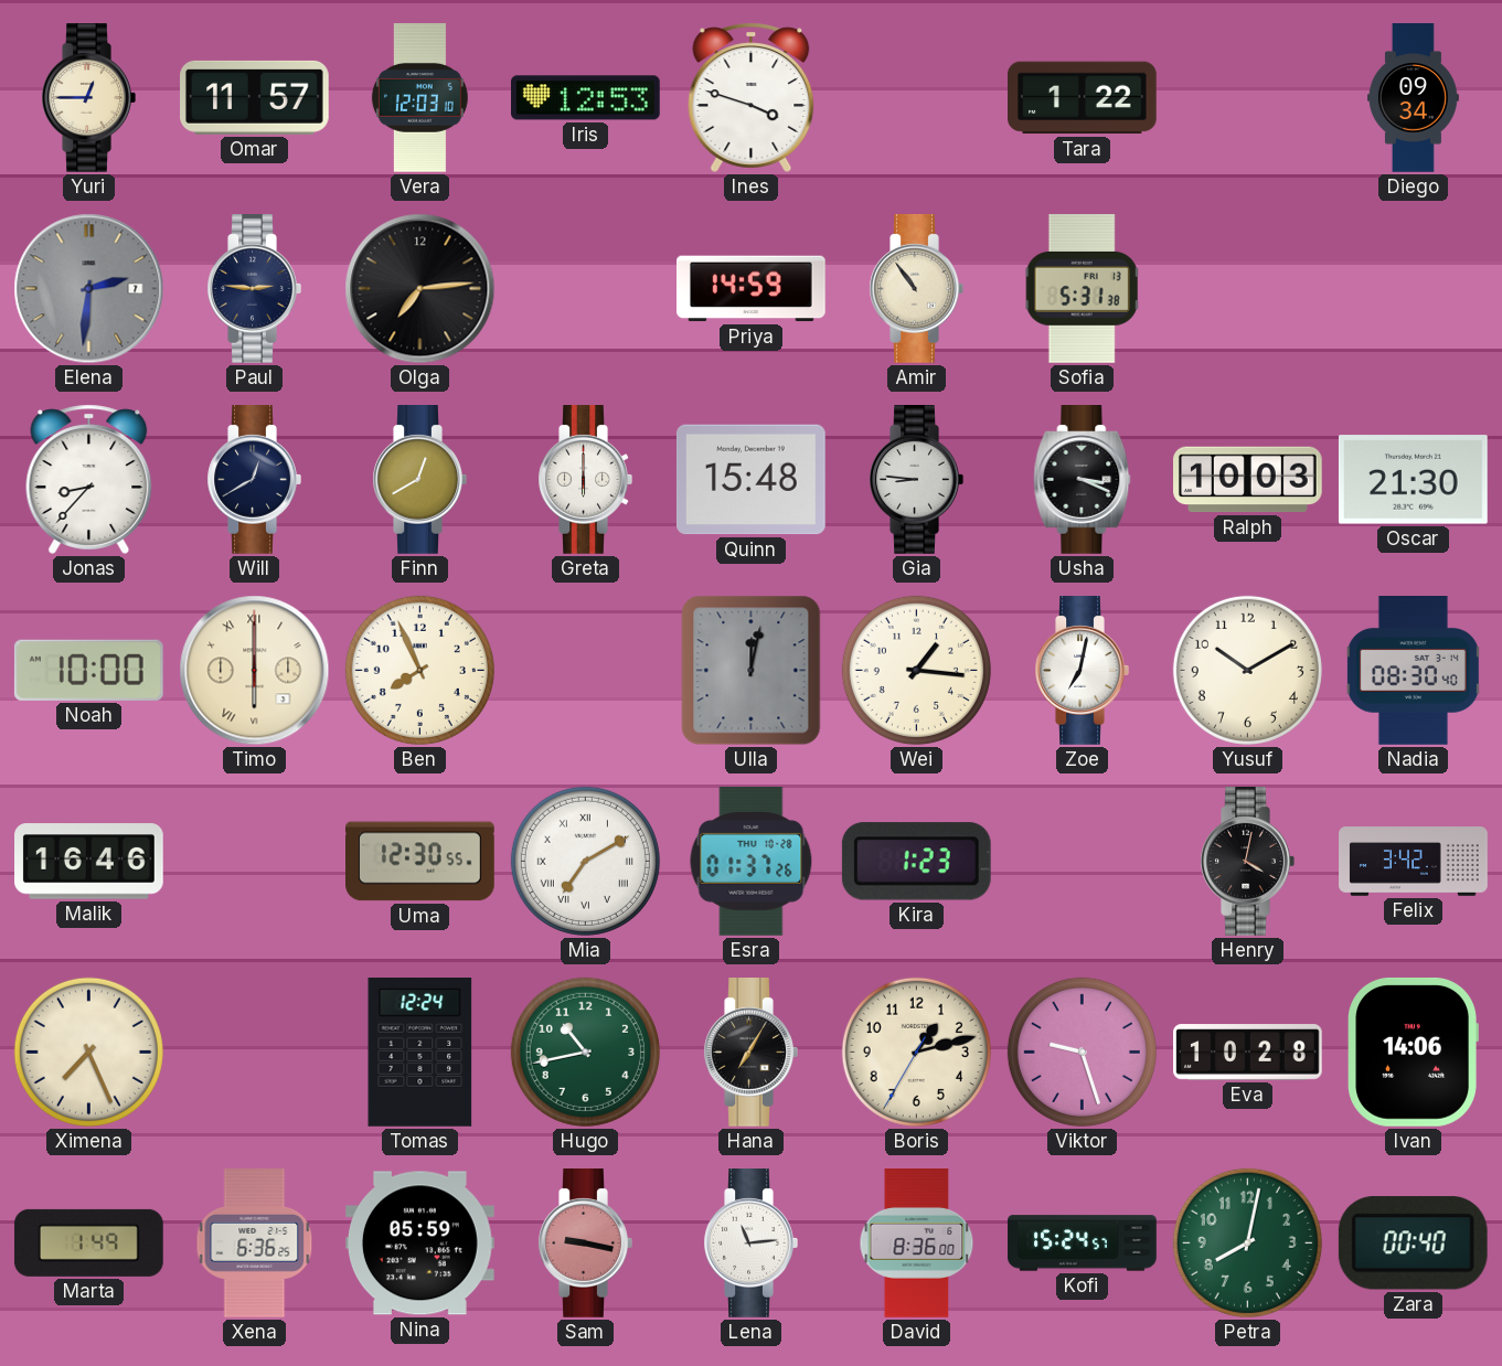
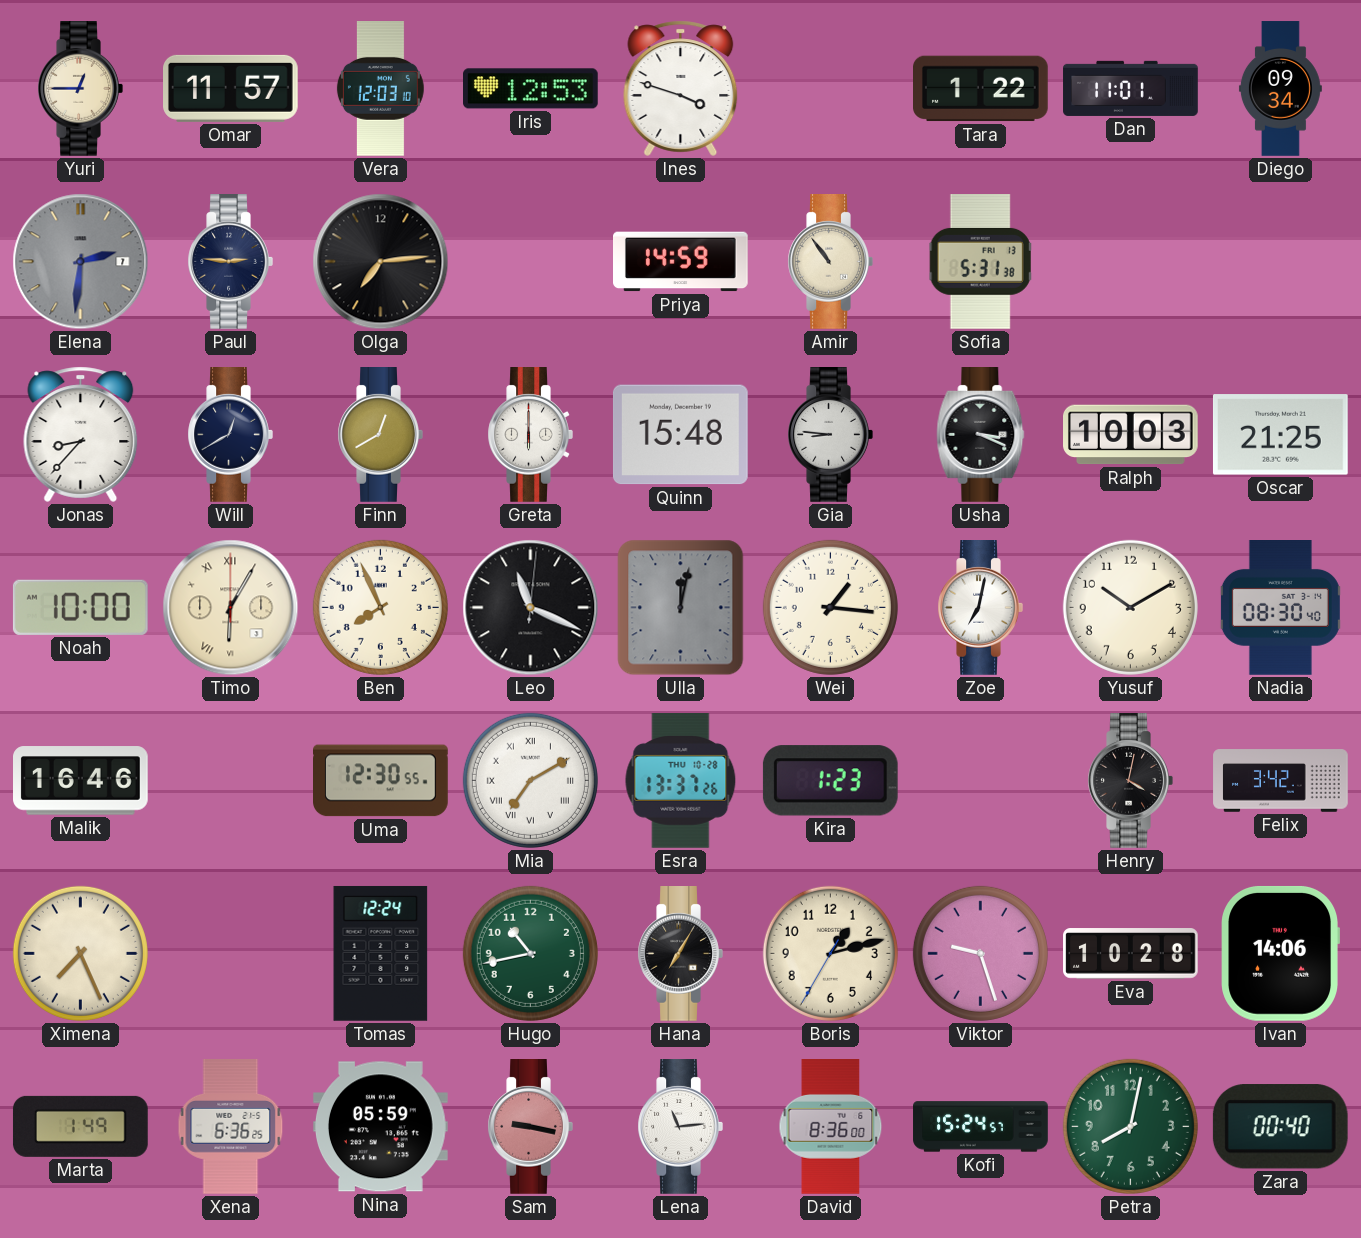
Dan: none -> 11:01
Oscar: 21:30 -> 21:25
Timo: 6:00 -> 6:05
Leo: none -> 11:19
Esra: 01:37 -> 13:37
